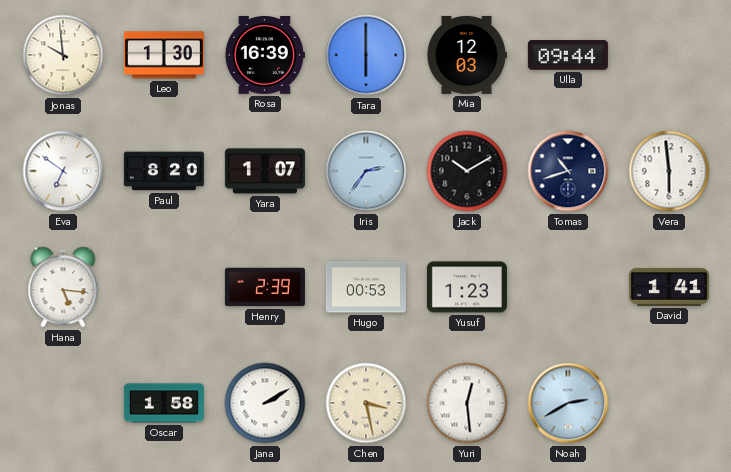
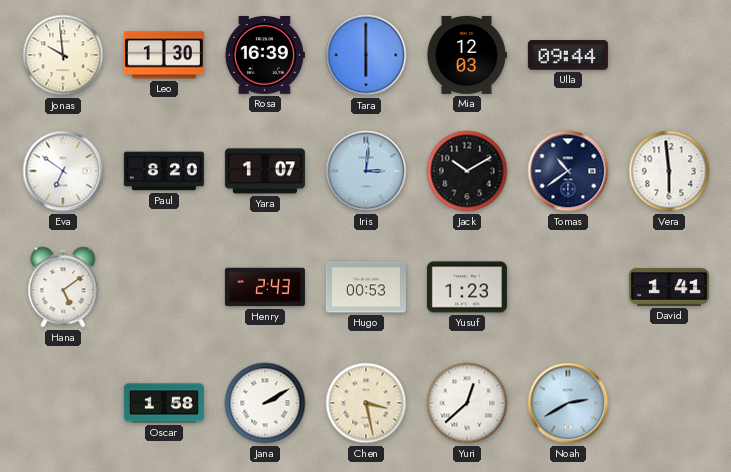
Iris: 2:36 -> 3:01
Tomas: 10:42 -> 10:39
Hana: 5:16 -> 5:09
Henry: 2:39 -> 2:43
Yuri: 12:29 -> 12:38
